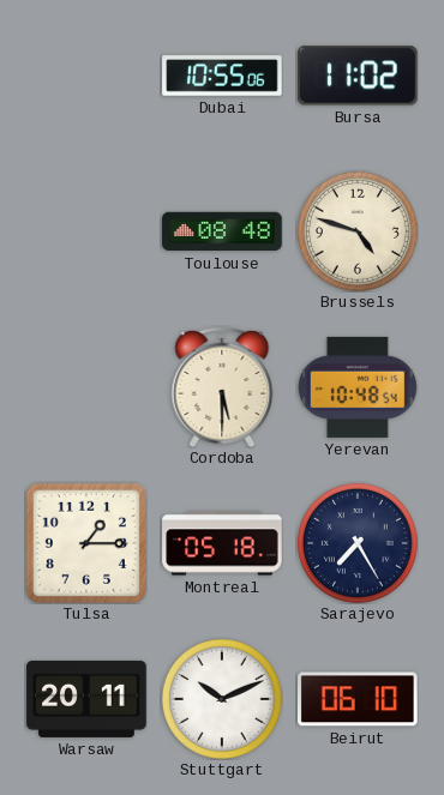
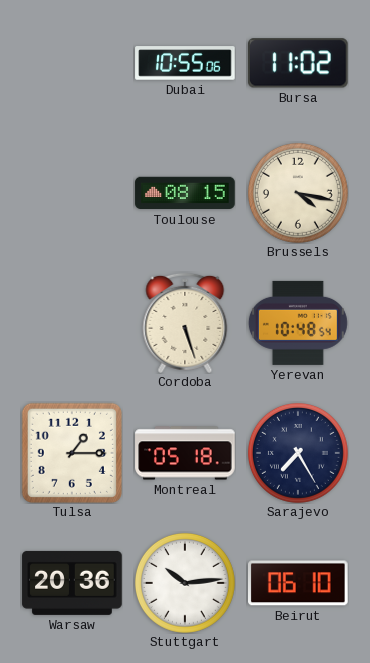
Toulouse: 08:48 -> 08:15
Brussels: 4:48 -> 4:17
Cordoba: 5:30 -> 5:27
Warsaw: 20:11 -> 20:36
Stuttgart: 10:11 -> 10:14
